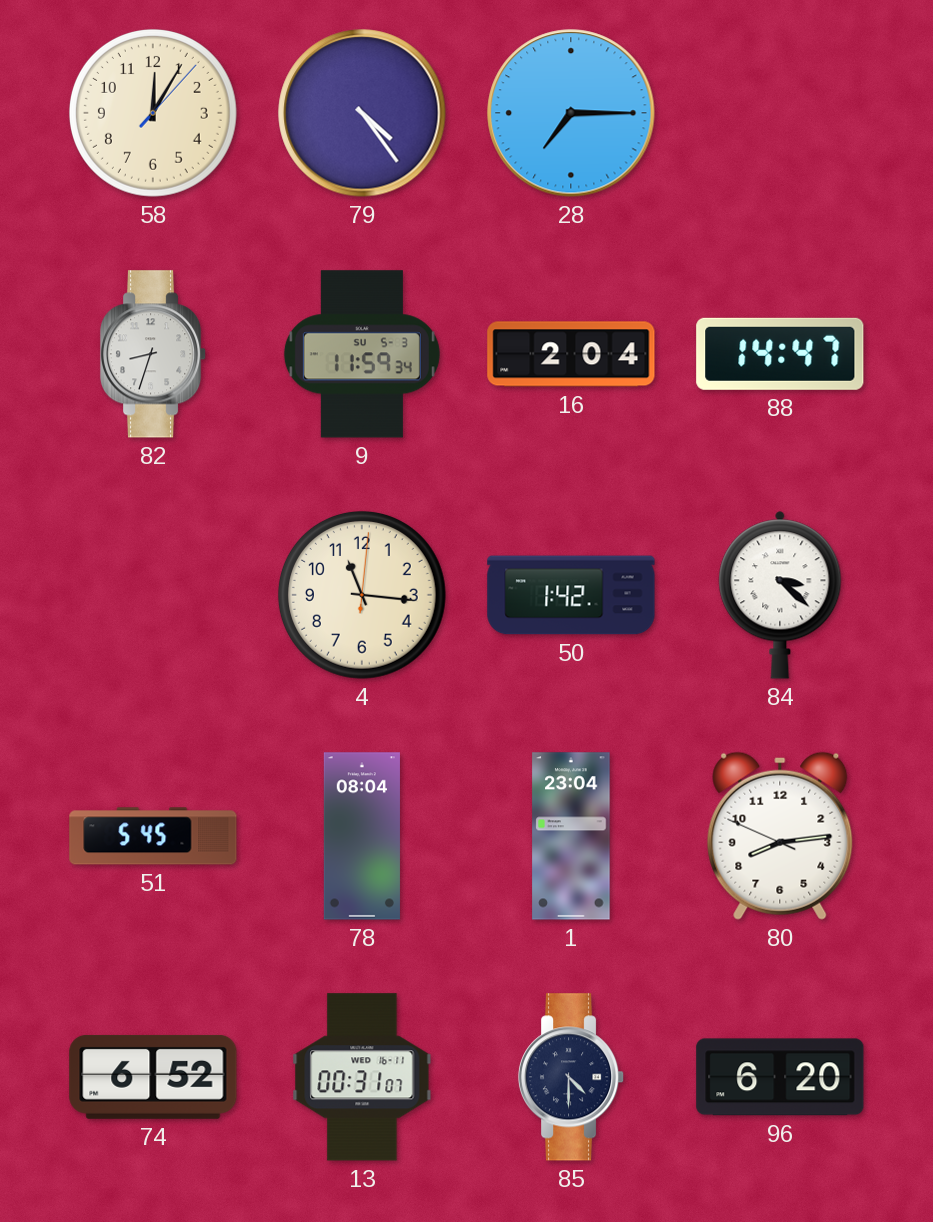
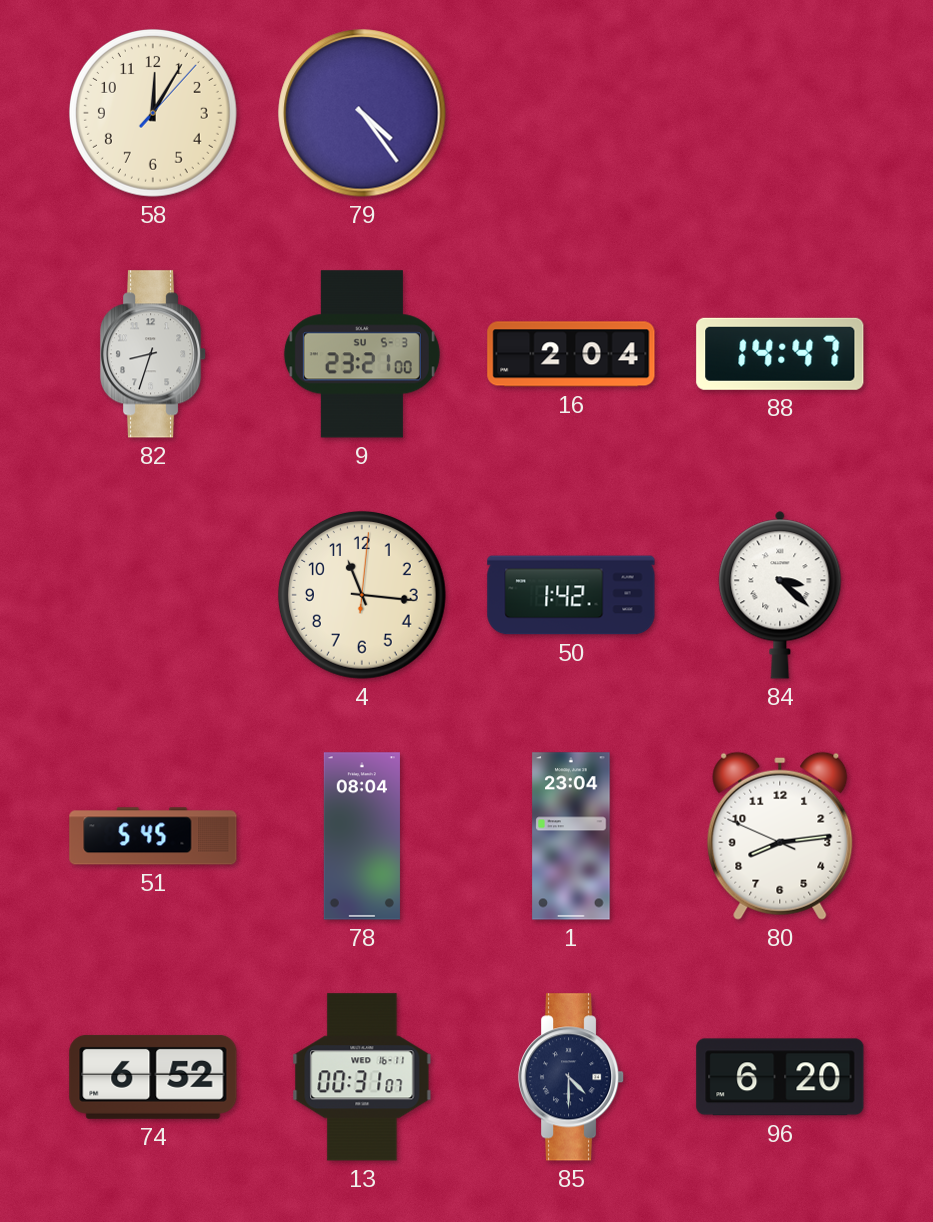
28: 7:15 -> none
9: 11:59 -> 23:21
